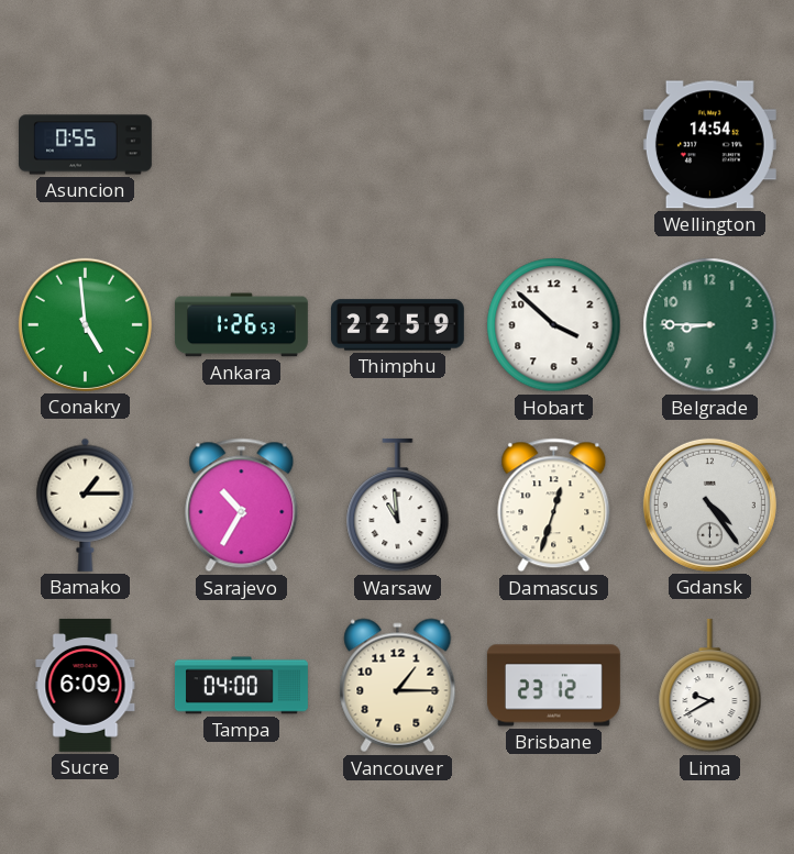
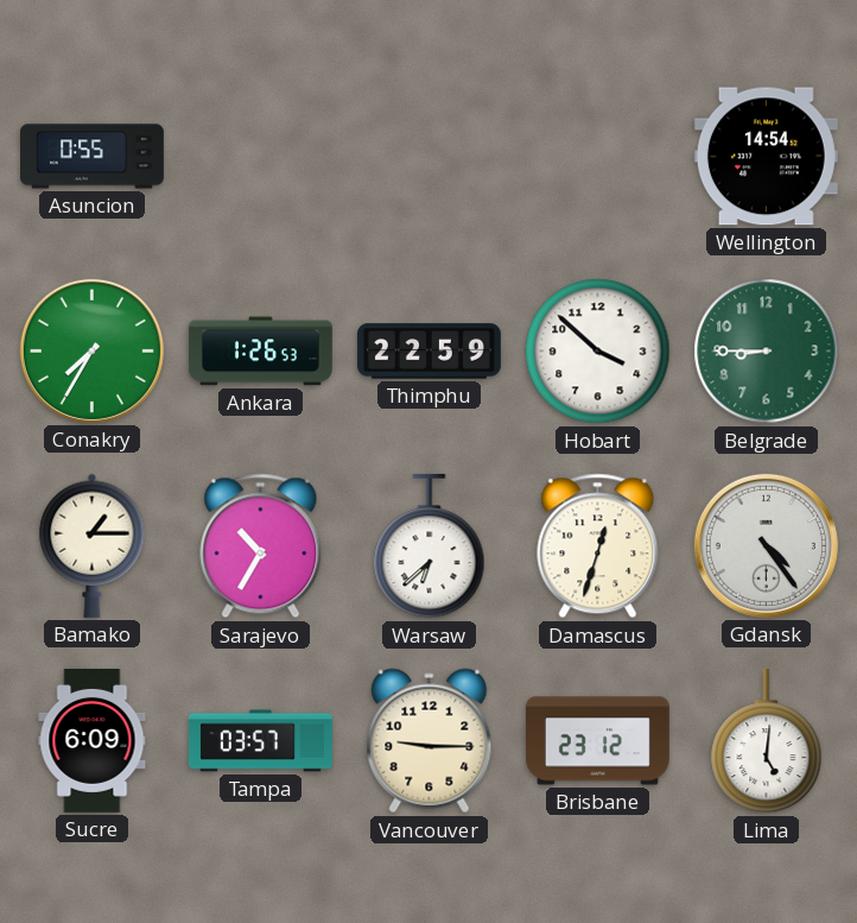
Conakry: 4:59 -> 7:35
Warsaw: 10:59 -> 6:38
Tampa: 04:00 -> 03:57
Vancouver: 1:15 -> 9:15
Lima: 9:40 -> 5:01
